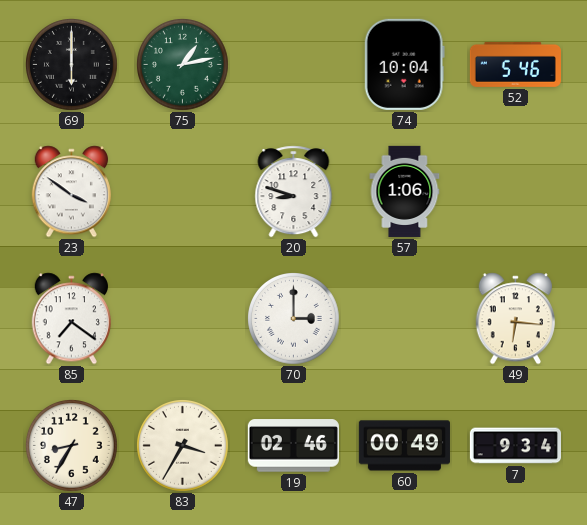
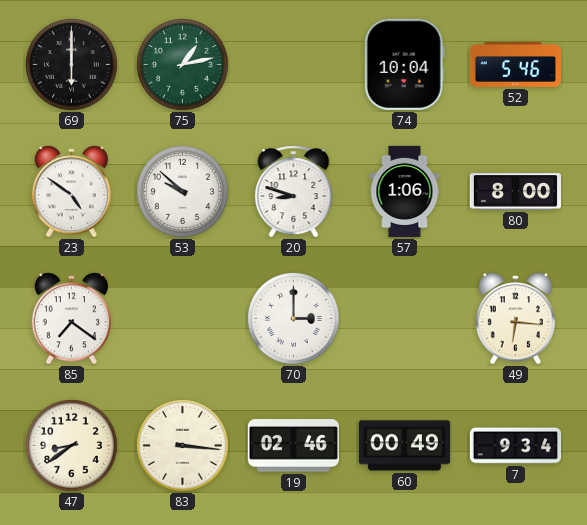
23: 3:51 -> 4:51
53: none -> 9:52
80: none -> 8:00
47: 8:35 -> 8:39
83: 3:35 -> 3:16
